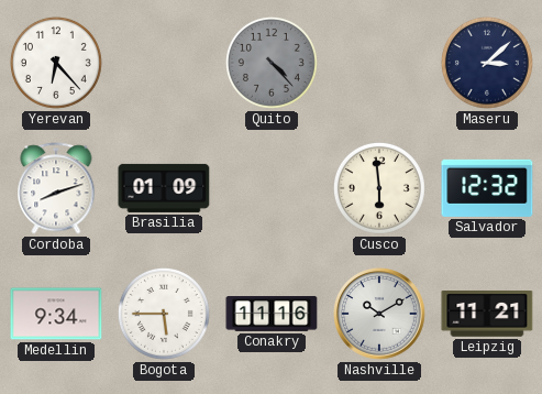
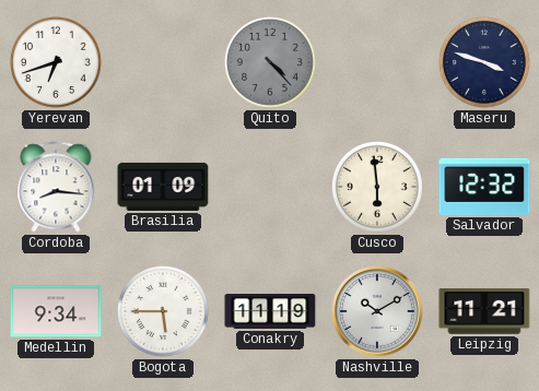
Yerevan: 6:23 -> 6:42
Maseru: 3:08 -> 3:48
Cordoba: 8:12 -> 8:16
Conakry: 11:16 -> 11:19
